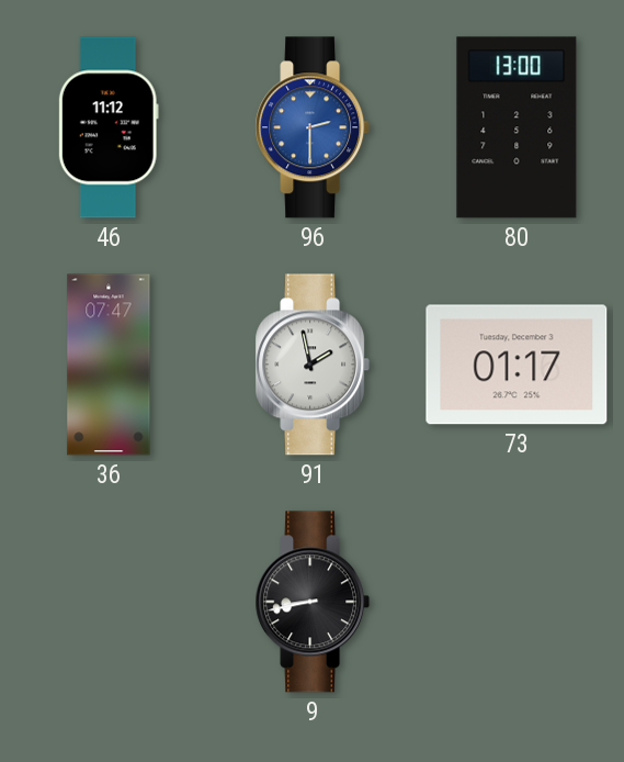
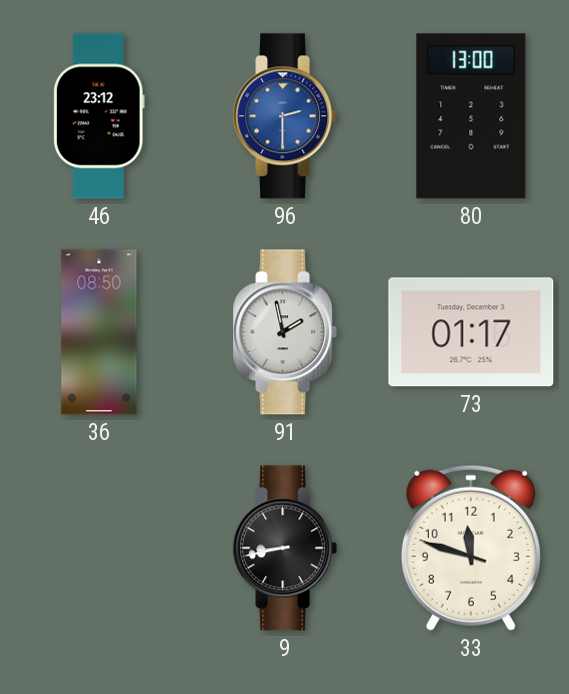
46: 11:12 -> 23:12
36: 07:47 -> 08:50
33: none -> 11:47
